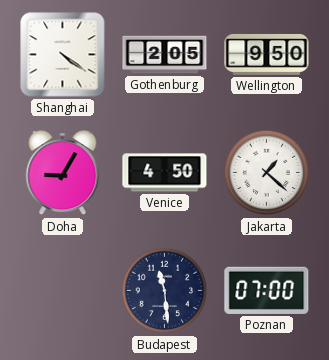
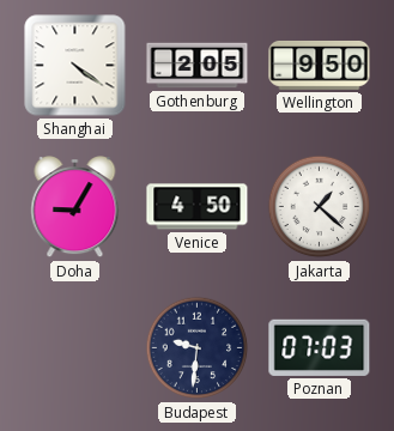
Budapest: 11:29 -> 9:31
Poznan: 07:00 -> 07:03
